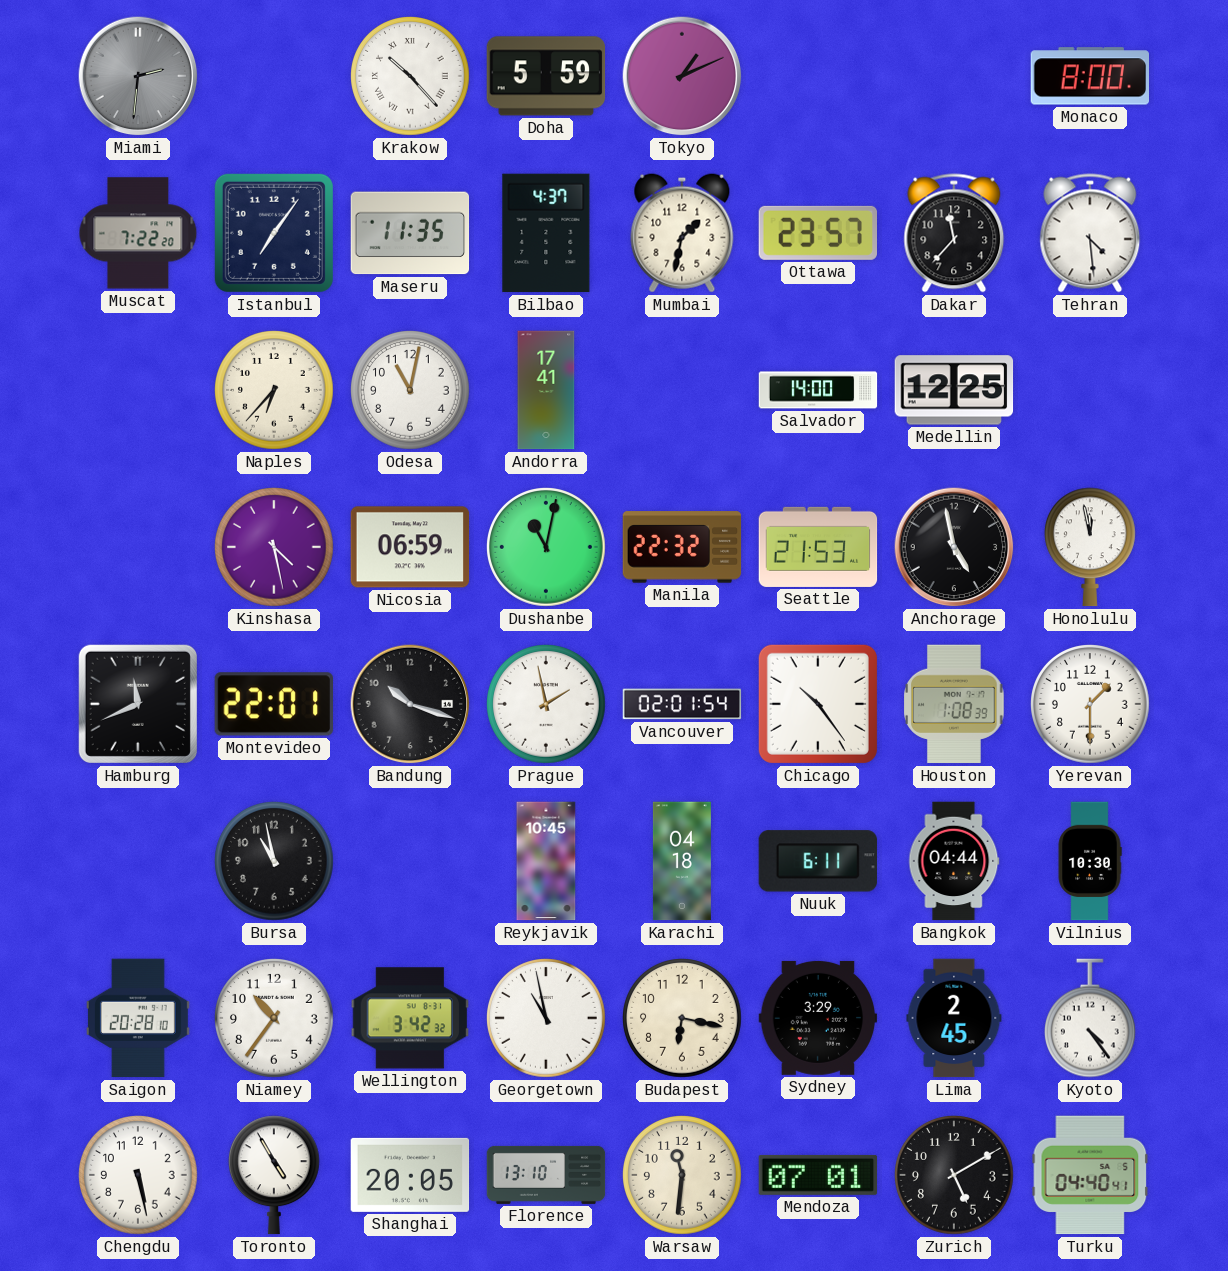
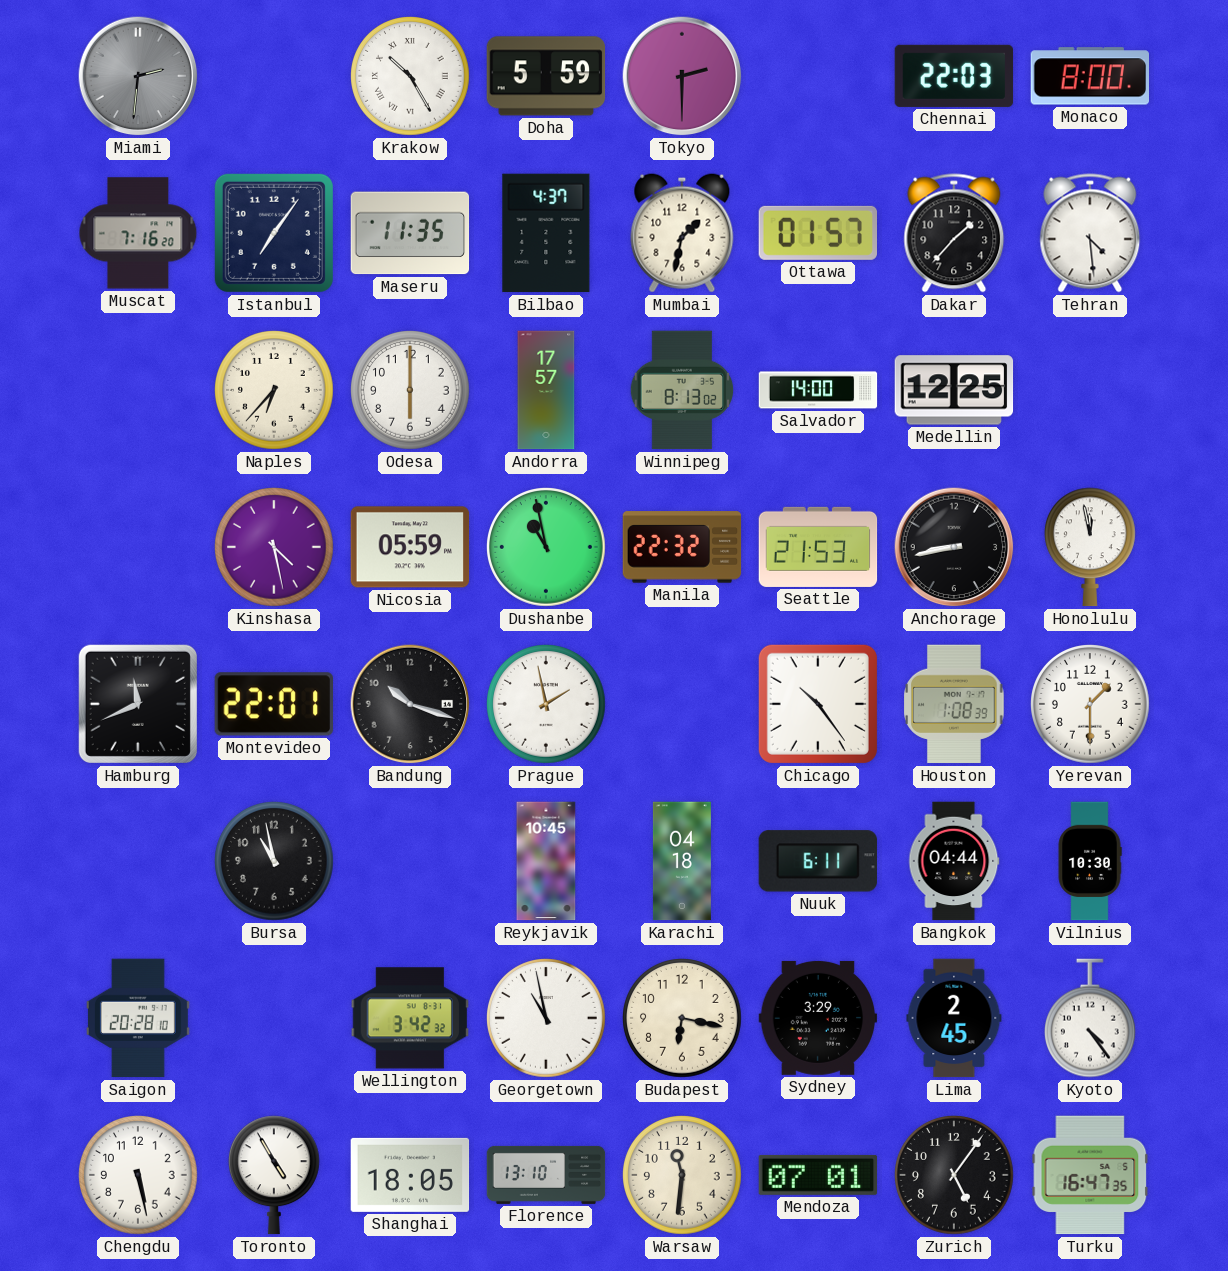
Krakow: 10:23 -> 10:25
Tokyo: 1:11 -> 2:30
Chennai: none -> 22:03
Muscat: 7:22 -> 7:16
Ottawa: 23:57 -> 01:57
Dakar: 11:37 -> 1:37
Odesa: 11:02 -> 6:00
Andorra: 17:41 -> 17:57
Winnipeg: none -> 8:13
Nicosia: 06:59 -> 05:59
Dushanbe: 11:02 -> 10:58
Anchorage: 4:58 -> 8:43
Vancouver: 02:01 -> none
Niamey: 10:36 -> none
Shanghai: 20:05 -> 18:05
Zurich: 5:10 -> 5:06
Turku: 04:40 -> 16:47
